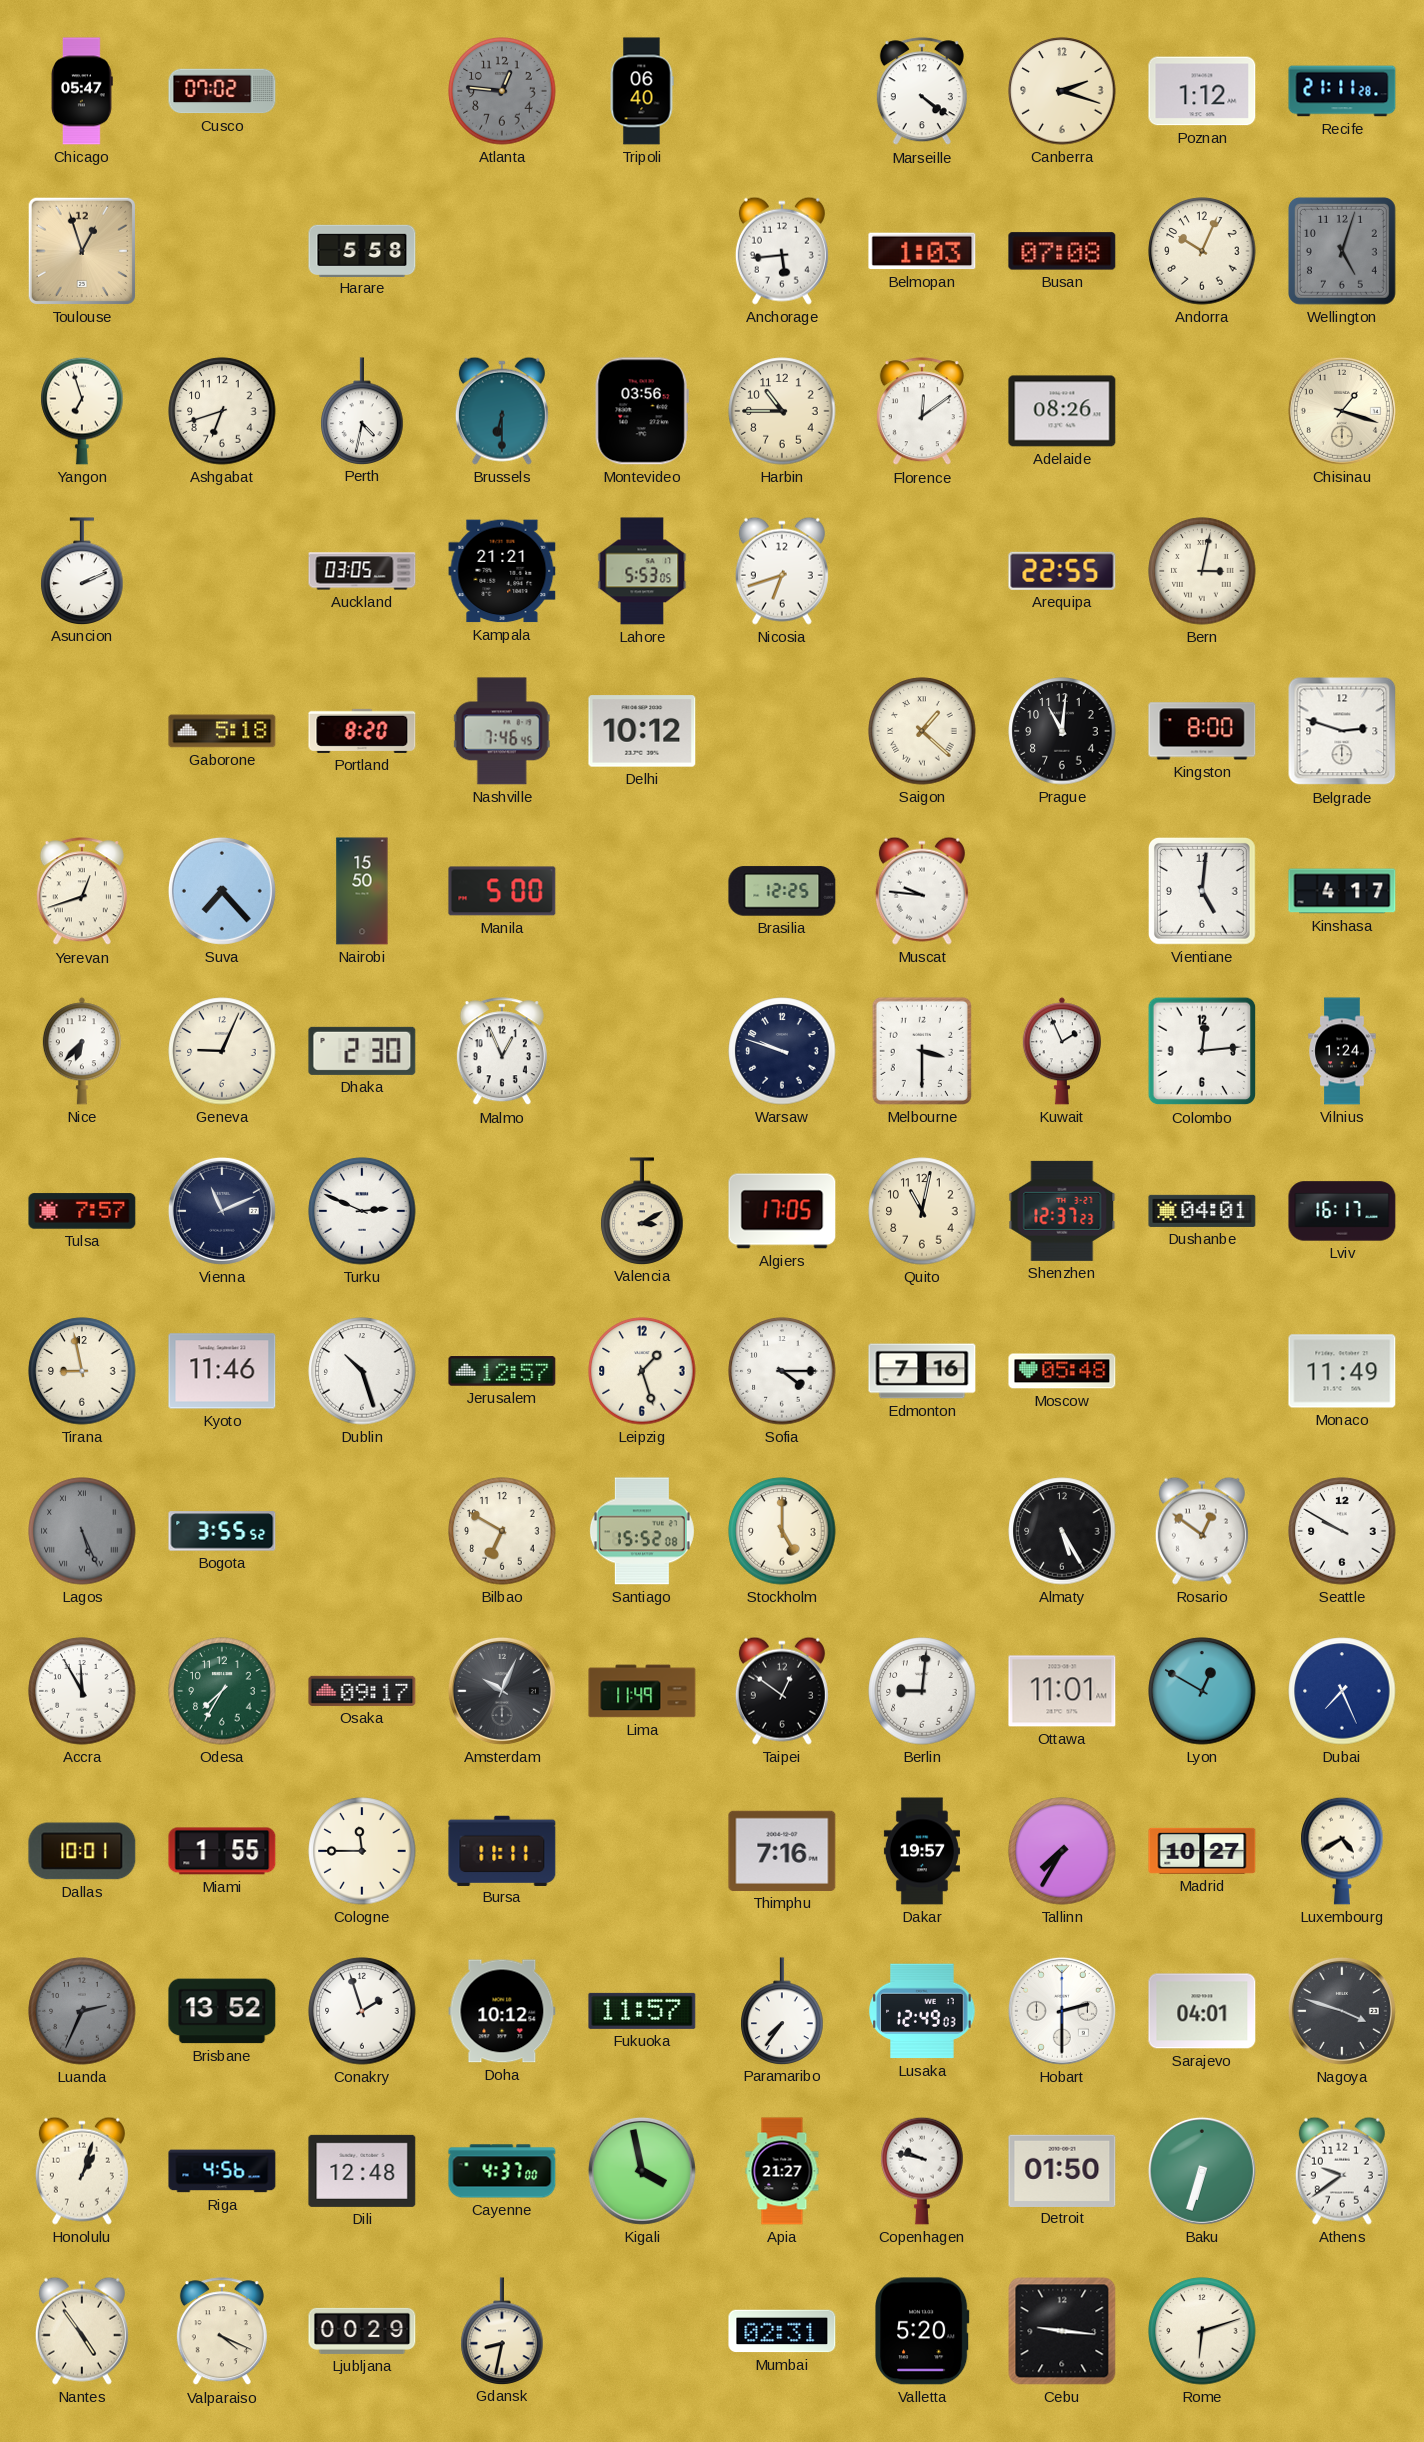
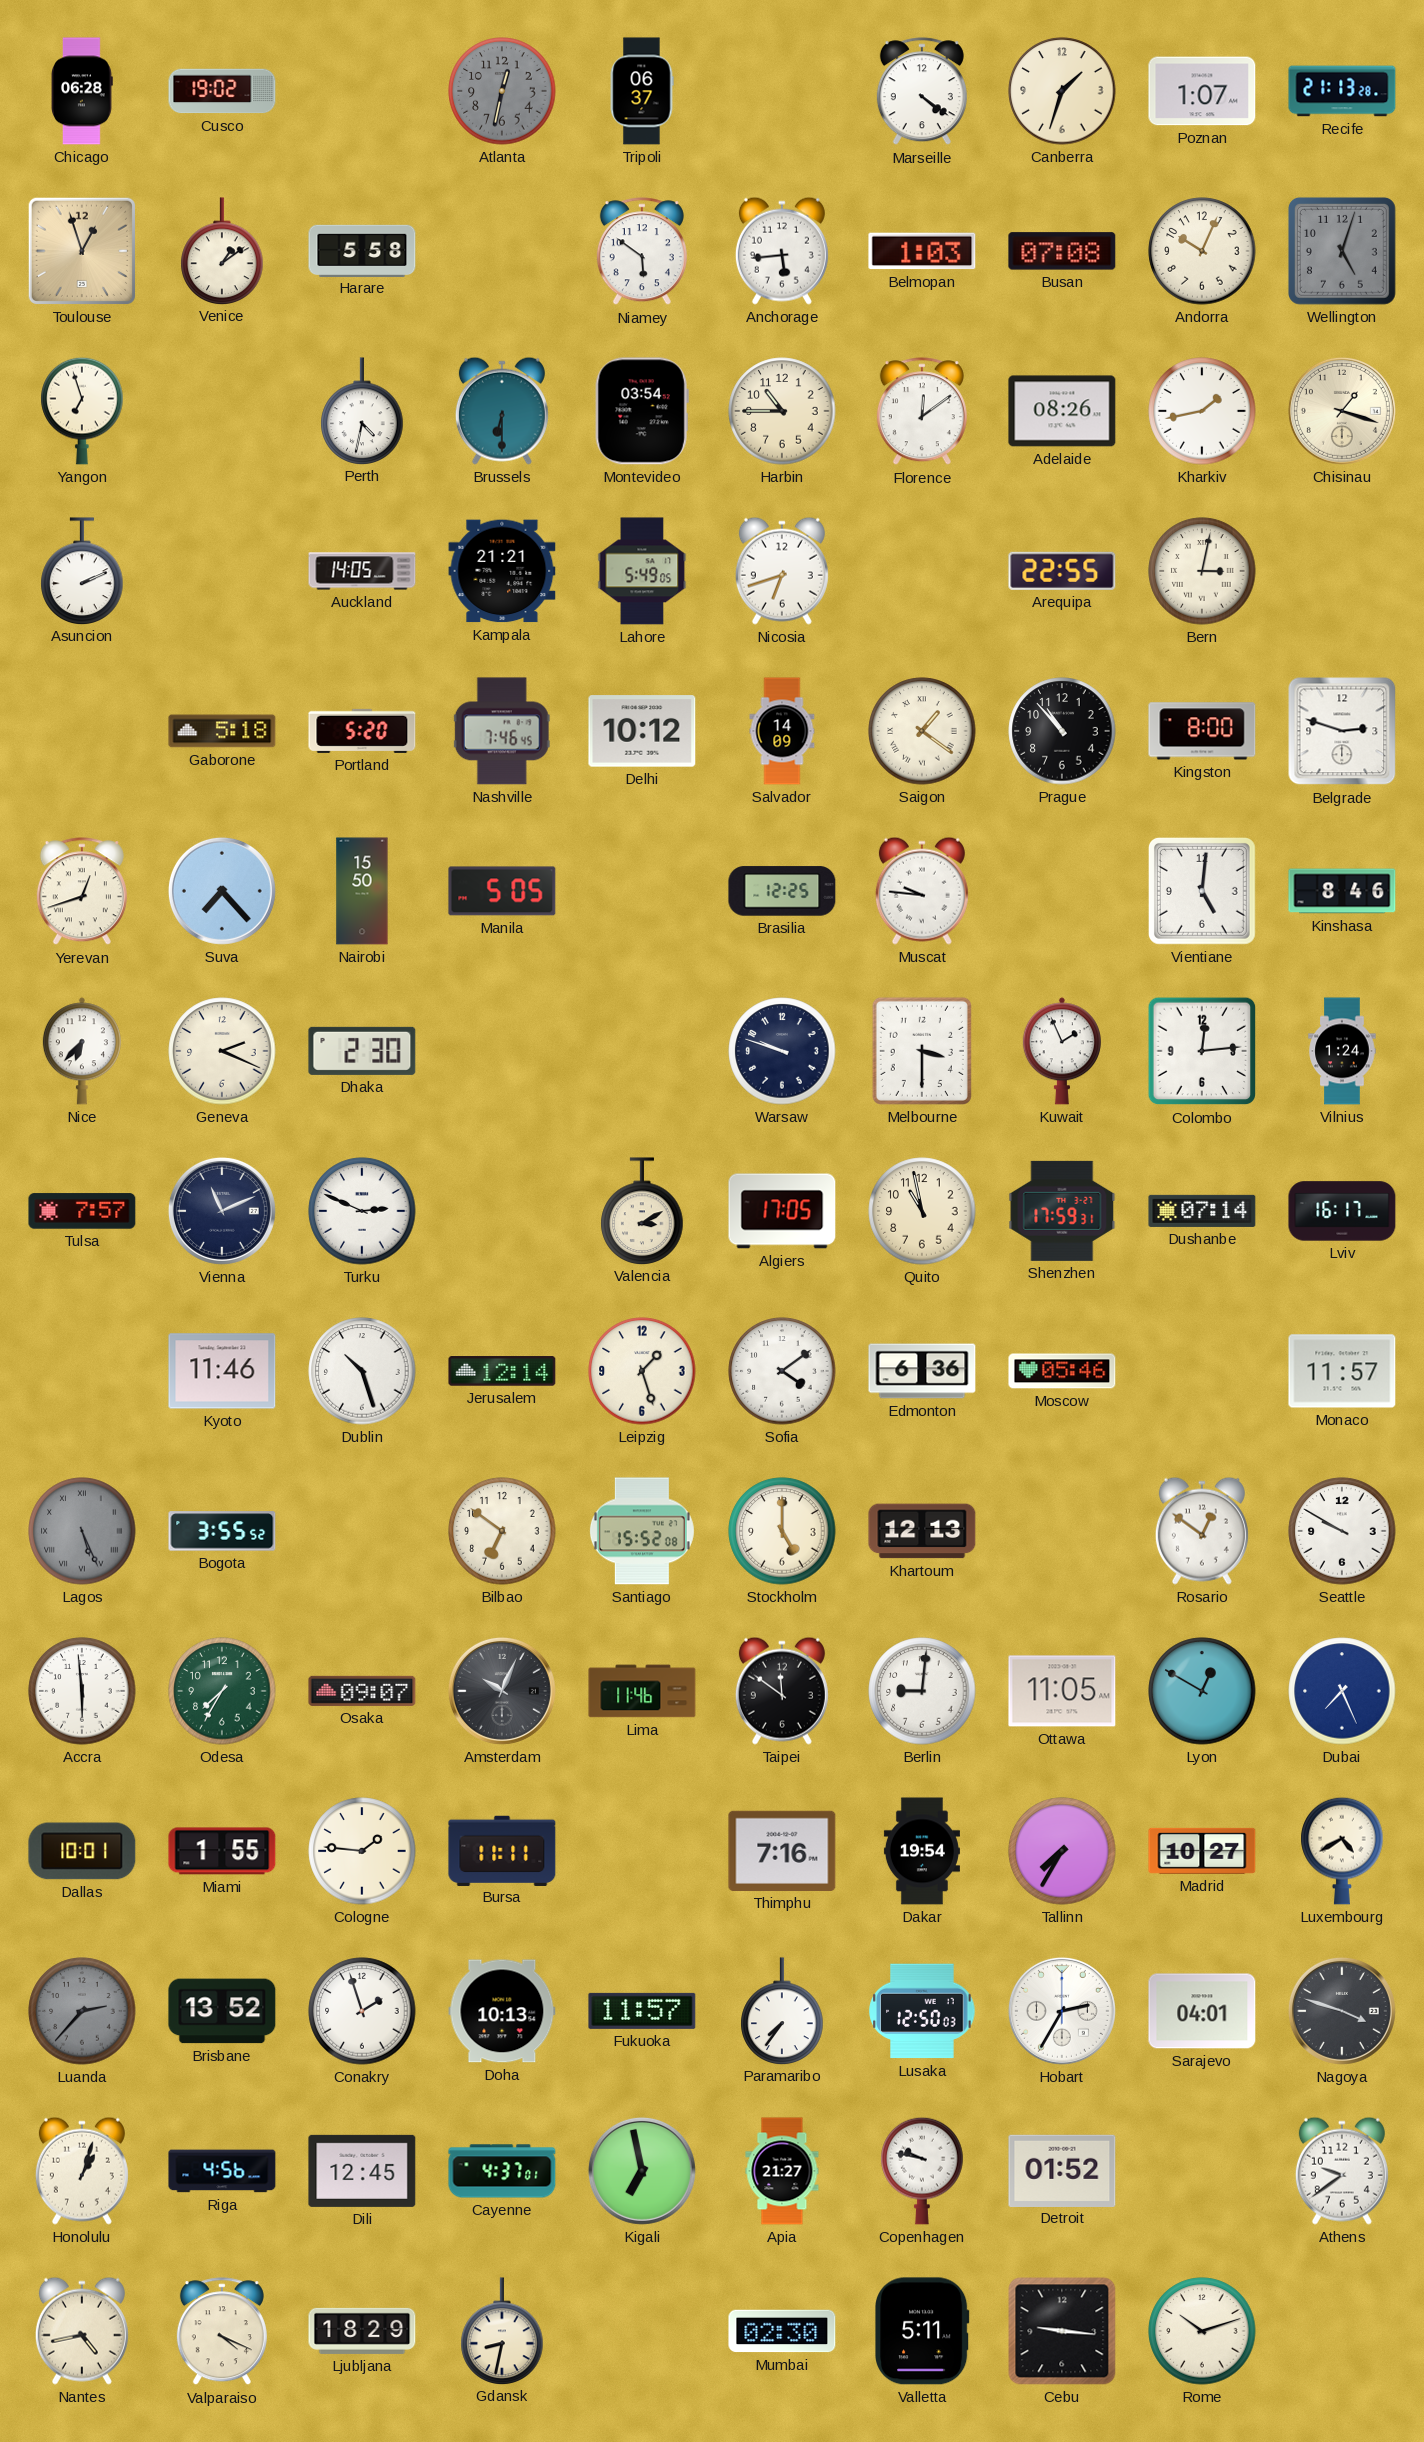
Chicago: 05:47 -> 06:28
Cusco: 07:02 -> 19:02
Atlanta: 12:46 -> 12:32
Tripoli: 06:40 -> 06:37
Canberra: 2:18 -> 1:33
Poznan: 1:12 -> 1:07
Recife: 21:11 -> 21:13
Venice: none -> 1:09
Niamey: none -> 5:51
Ashgabat: 6:42 -> none
Montevideo: 03:56 -> 03:54
Kharkiv: none -> 1:43
Auckland: 03:05 -> 14:05
Lahore: 5:53 -> 5:49
Portland: 8:20 -> 5:20
Salvador: none -> 14:09
Saigon: 1:22 -> 1:21
Prague: 11:01 -> 10:53
Manila: 5:00 -> 5:05
Kinshasa: 4:17 -> 8:46
Geneva: 9:04 -> 2:19
Malmo: 12:56 -> none
Quito: 11:02 -> 10:58
Shenzhen: 12:37 -> 17:59
Dushanbe: 04:01 -> 07:14
Tirana: 8:58 -> none
Jerusalem: 12:57 -> 12:14
Sofia: 4:15 -> 4:09
Edmonton: 7:16 -> 6:36
Moscow: 05:48 -> 05:46
Monaco: 11:49 -> 11:57
Bilbao: 6:50 -> 6:51
Khartoum: none -> 12:13
Almaty: 5:25 -> none
Accra: 11:55 -> 5:59
Osaka: 09:17 -> 09:07
Lima: 11:49 -> 11:46
Taipei: 12:51 -> 11:51
Ottawa: 11:01 -> 11:05
Cologne: 11:45 -> 1:46
Dakar: 19:57 -> 19:54
Luanda: 2:34 -> 2:37
Doha: 10:12 -> 10:13
Lusaka: 12:49 -> 12:50
Hobart: 2:30 -> 2:35
Dili: 12:48 -> 12:45
Cayenne: 4:37:00 -> 4:37:01
Kigali: 3:58 -> 6:58
Detroit: 01:50 -> 01:52
Baku: 6:33 -> none
Nantes: 4:54 -> 4:43
Ljubljana: 00:29 -> 18:29
Mumbai: 02:31 -> 02:30
Valletta: 5:20 -> 5:11
Rome: 6:12 -> 10:12
